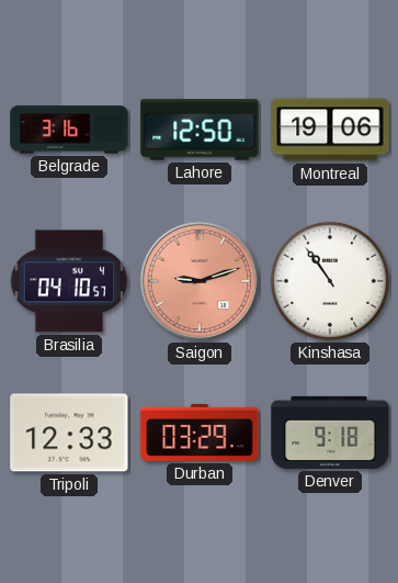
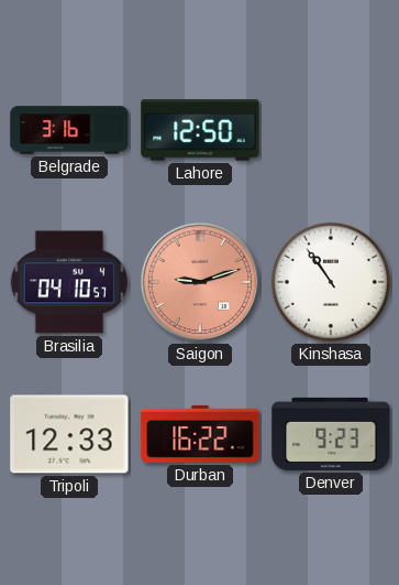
Montreal: 19:06 -> none
Durban: 03:29 -> 16:22
Denver: 9:18 -> 9:23
